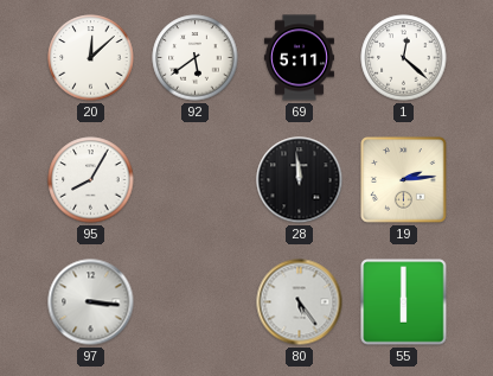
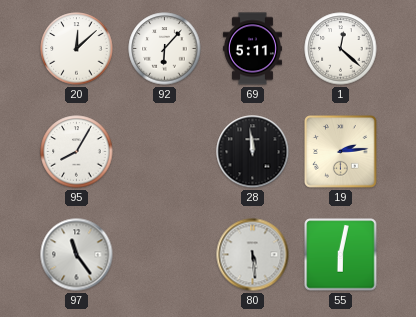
92: 5:39 -> 6:07
97: 3:16 -> 11:24
80: 5:24 -> 5:29
55: 6:00 -> 6:02
